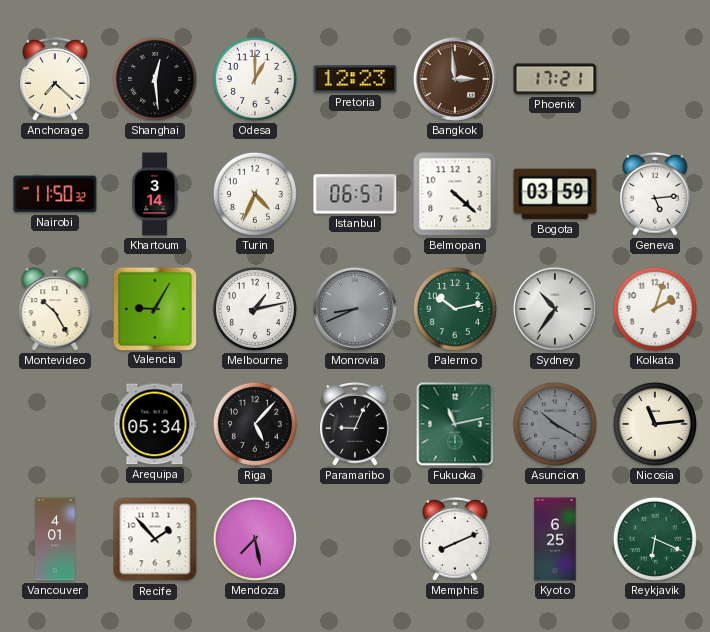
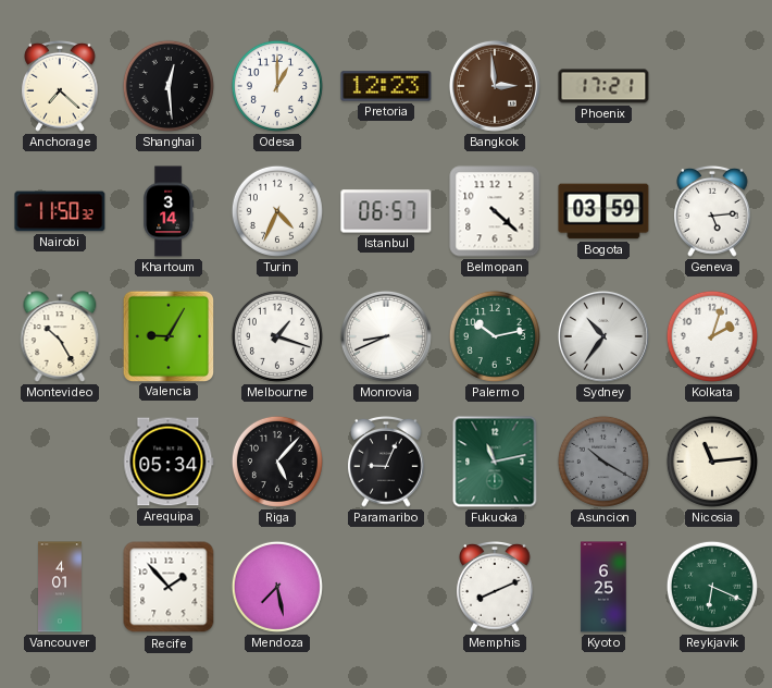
Melbourne: 1:13 -> 1:18
Monrovia dial: grey -> white
